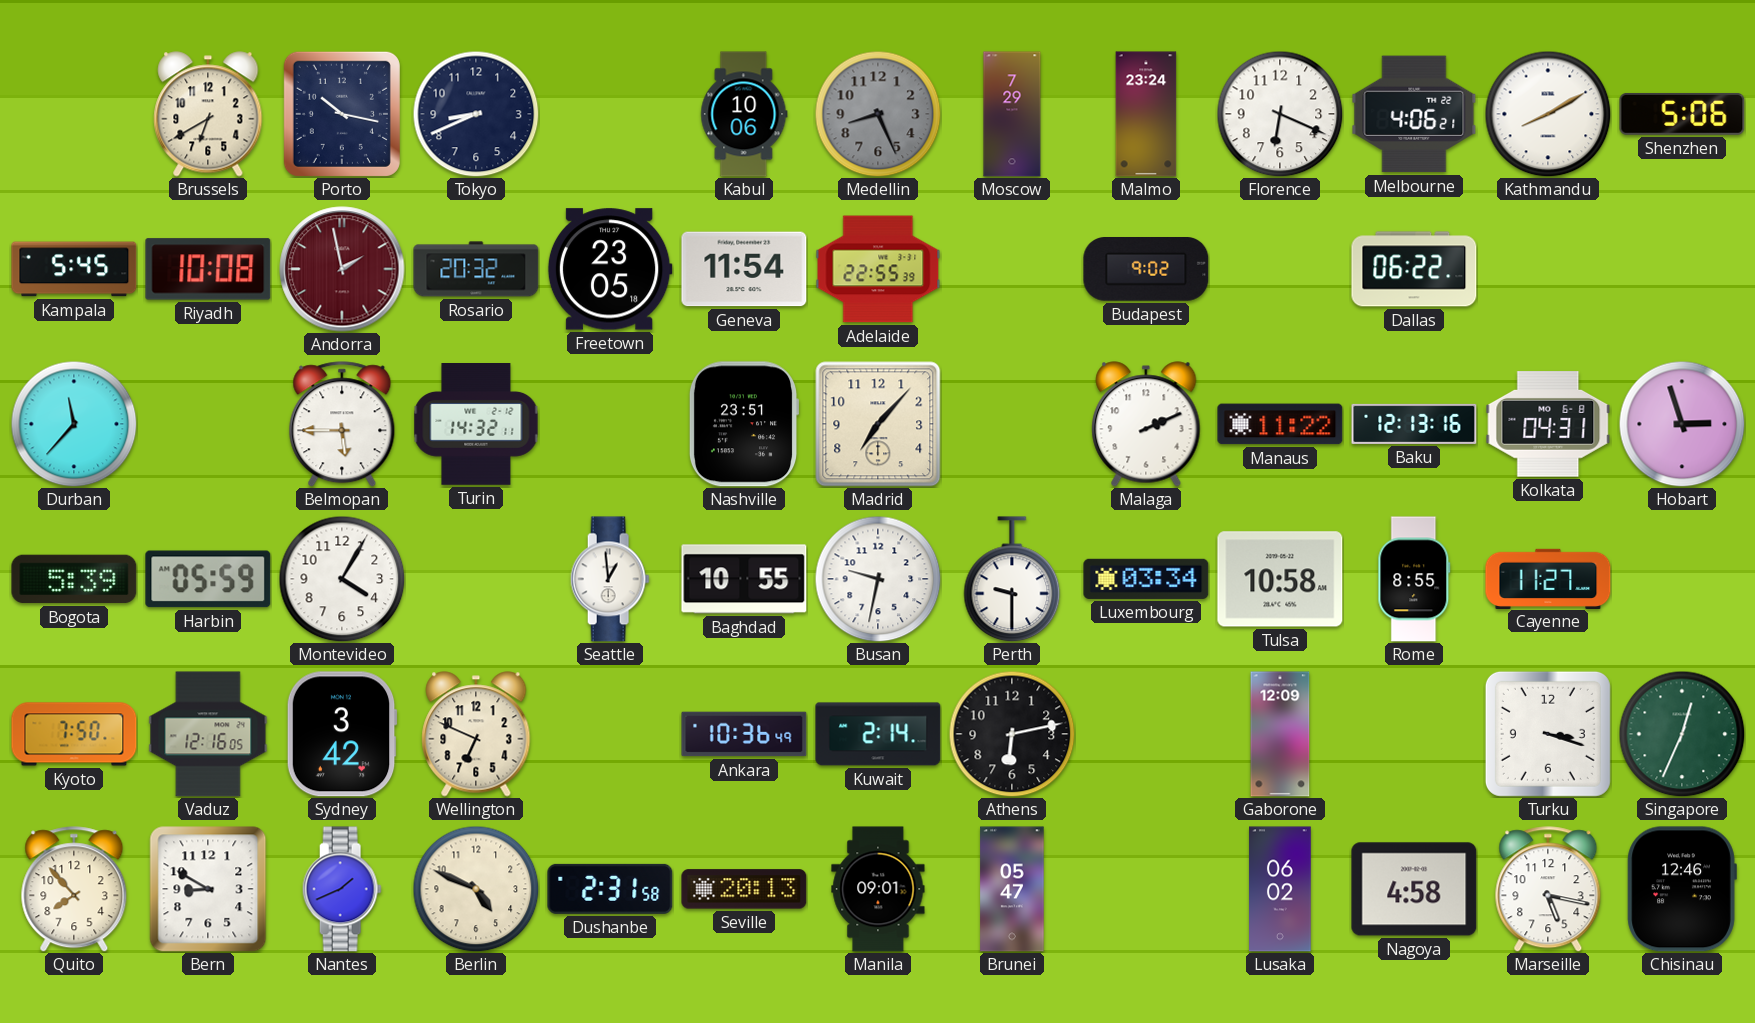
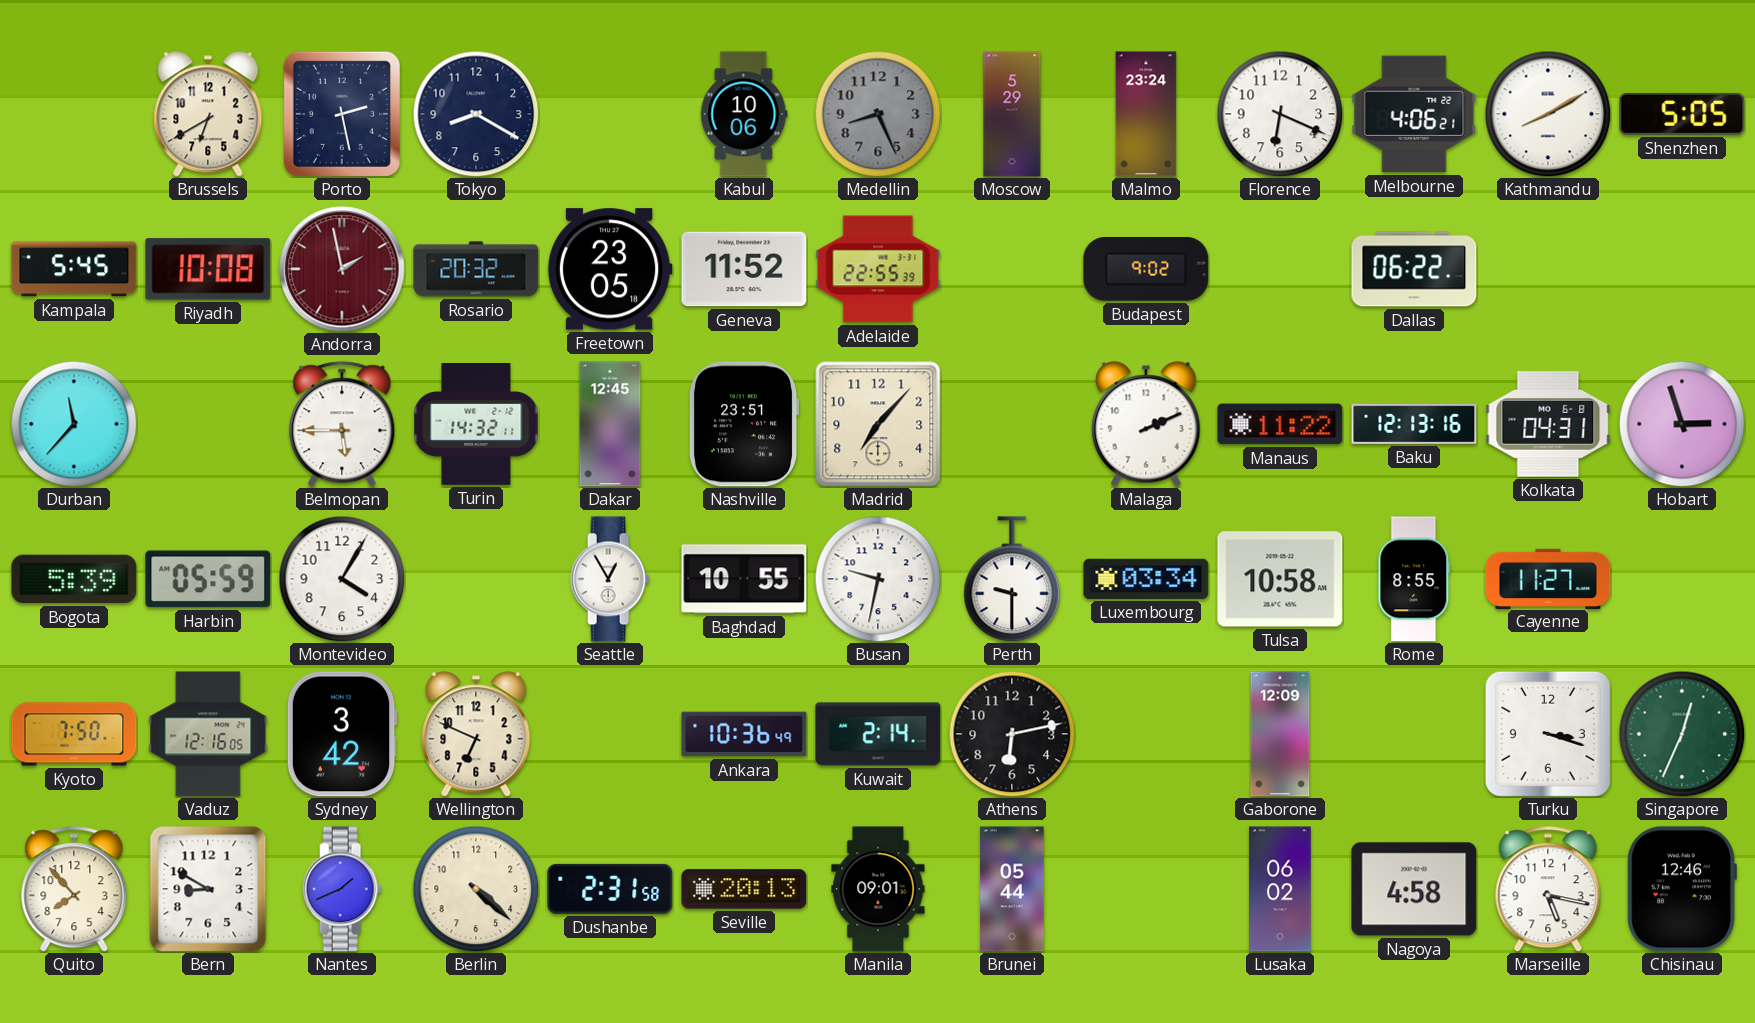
Porto: 10:17 -> 2:28
Tokyo: 8:41 -> 8:20
Moscow: 7:29 -> 5:29
Shenzhen: 5:06 -> 5:05
Geneva: 11:54 -> 11:52
Dakar: none -> 12:45
Seattle: 12:59 -> 12:55
Berlin: 4:49 -> 4:22
Brunei: 05:47 -> 05:44
